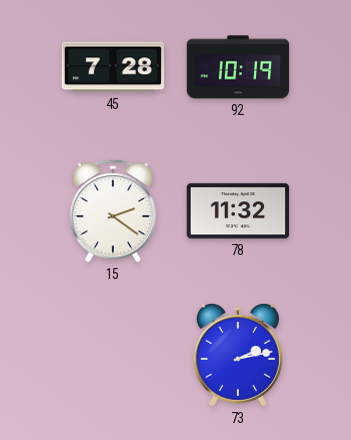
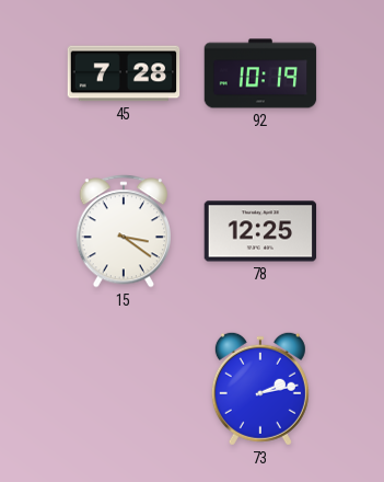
15: 2:21 -> 3:21
78: 11:32 -> 12:25
